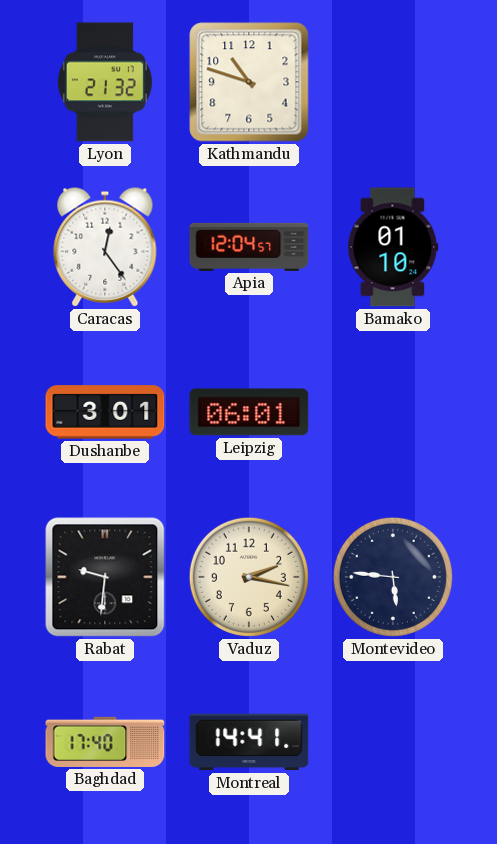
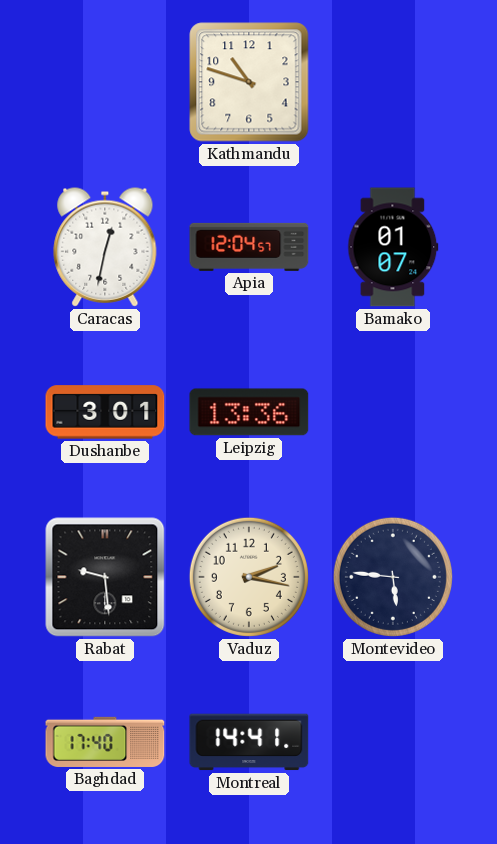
Lyon: 21:32 -> none
Caracas: 12:24 -> 12:32
Bamako: 01:10 -> 01:07
Leipzig: 06:01 -> 13:36
Rabat: 9:31 -> 9:29
